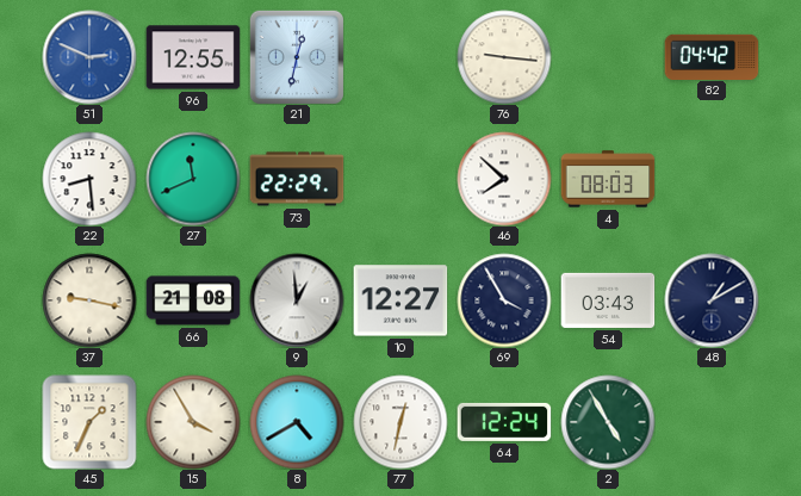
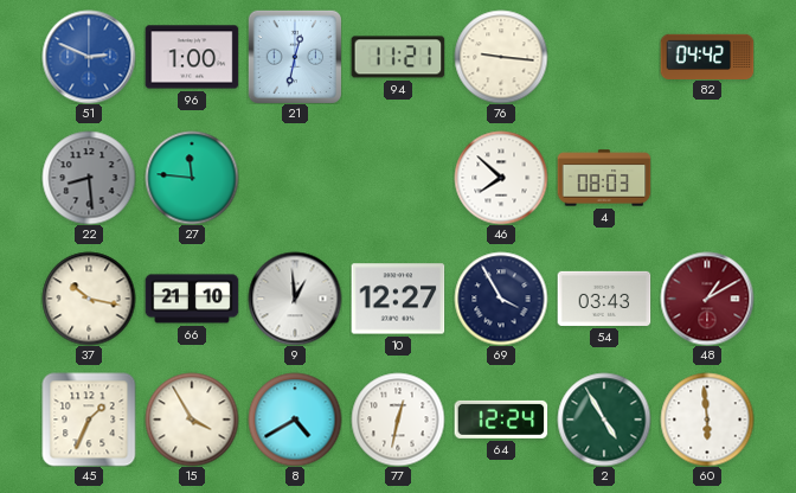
96: 12:55 -> 1:00
94: none -> 11:21
22 dial: white -> grey
27: 11:41 -> 11:46
73: 22:29 -> none
37: 9:17 -> 10:17
66: 21:08 -> 21:10
48 dial: navy -> burgundy
60: none -> 5:59
